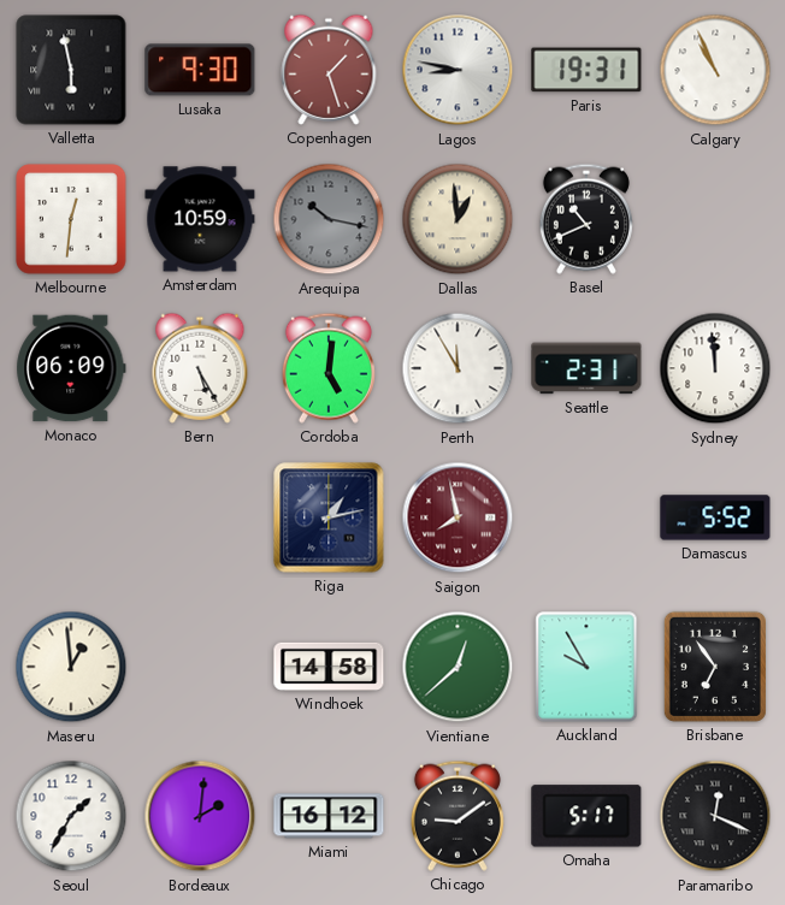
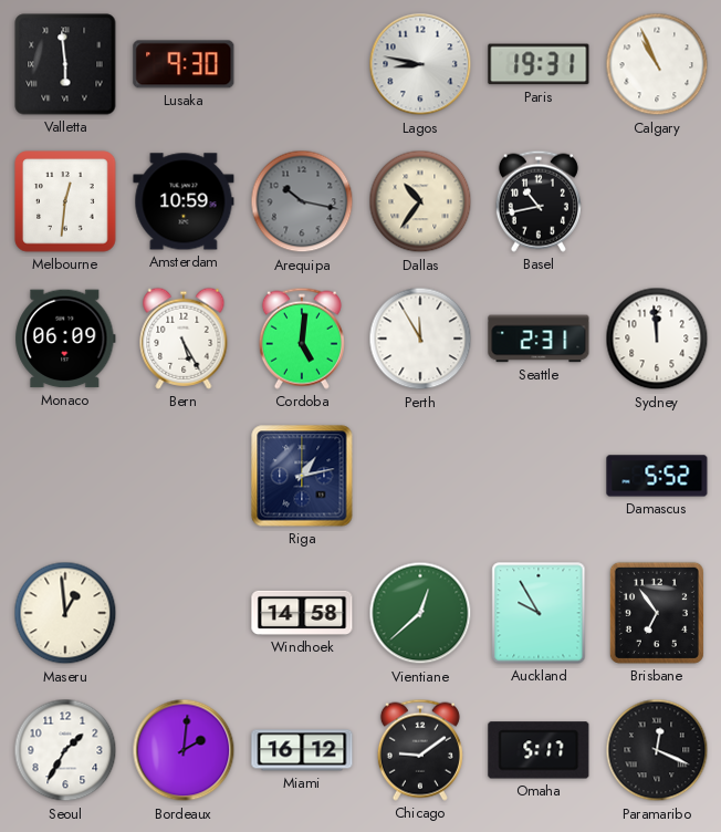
Valletta: 5:58 -> 5:59
Copenhagen: 1:27 -> none
Dallas: 12:59 -> 10:36
Basel: 10:41 -> 10:43
Saigon: 7:58 -> none
